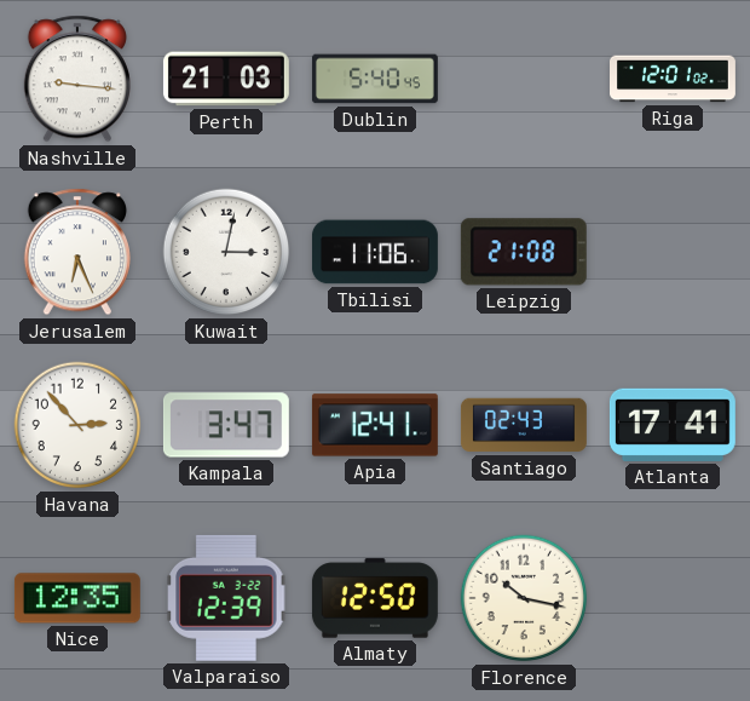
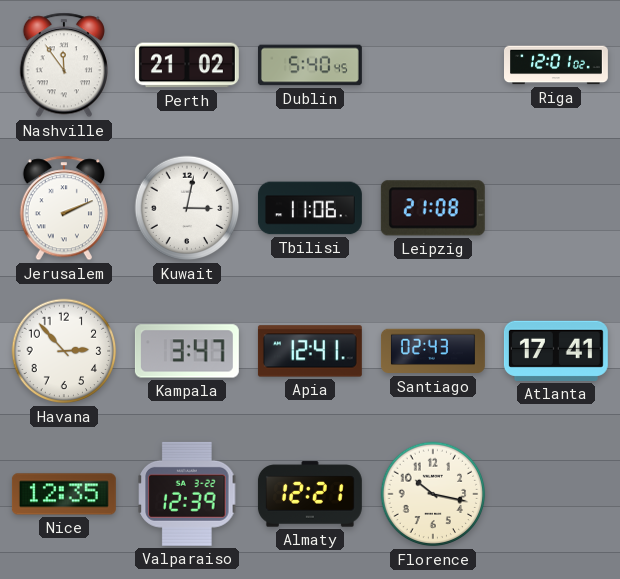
Nashville: 9:16 -> 11:54
Perth: 21:03 -> 21:02
Jerusalem: 6:26 -> 2:11
Almaty: 12:50 -> 12:21
